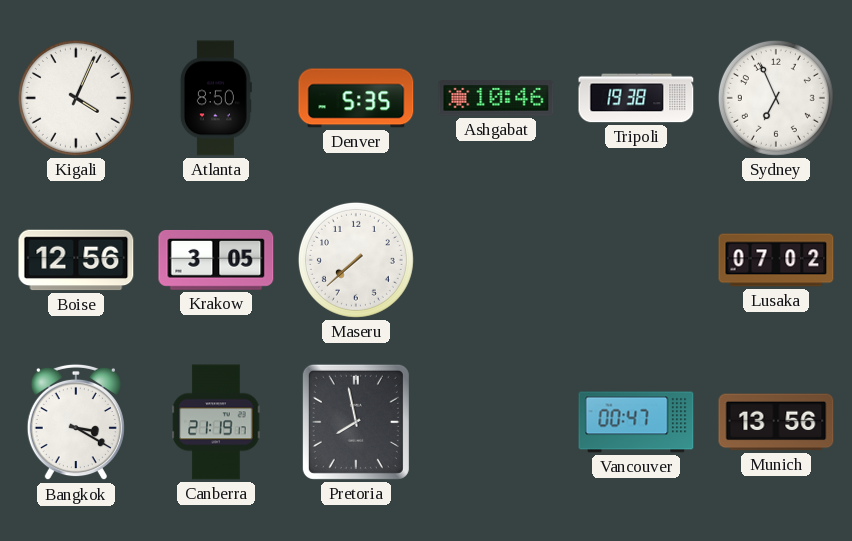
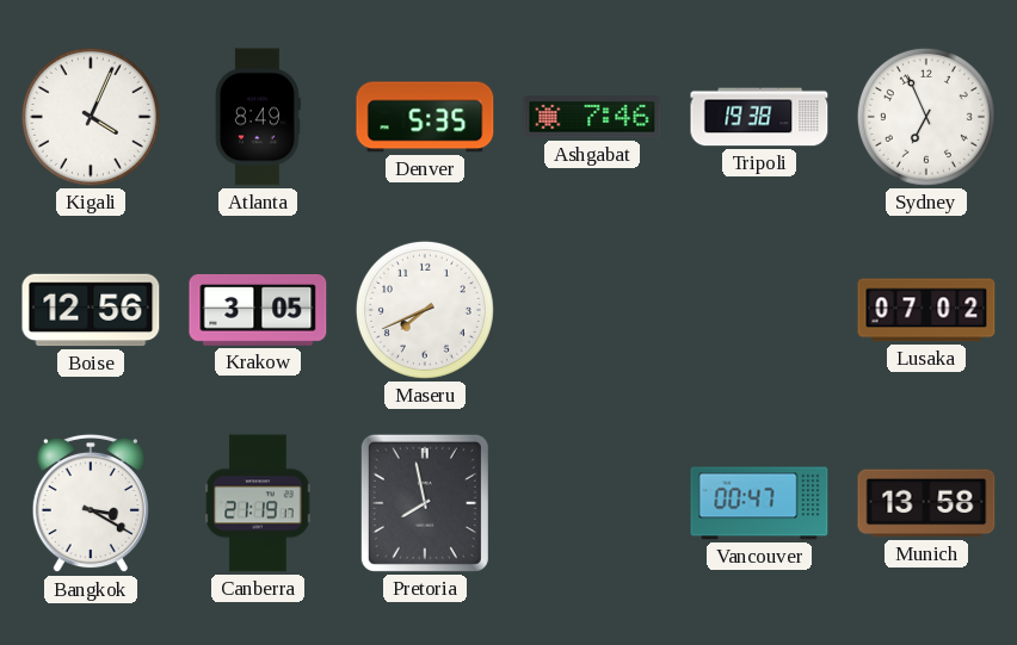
Atlanta: 8:50 -> 8:49
Ashgabat: 10:46 -> 7:46
Maseru: 7:38 -> 7:41
Munich: 13:56 -> 13:58
